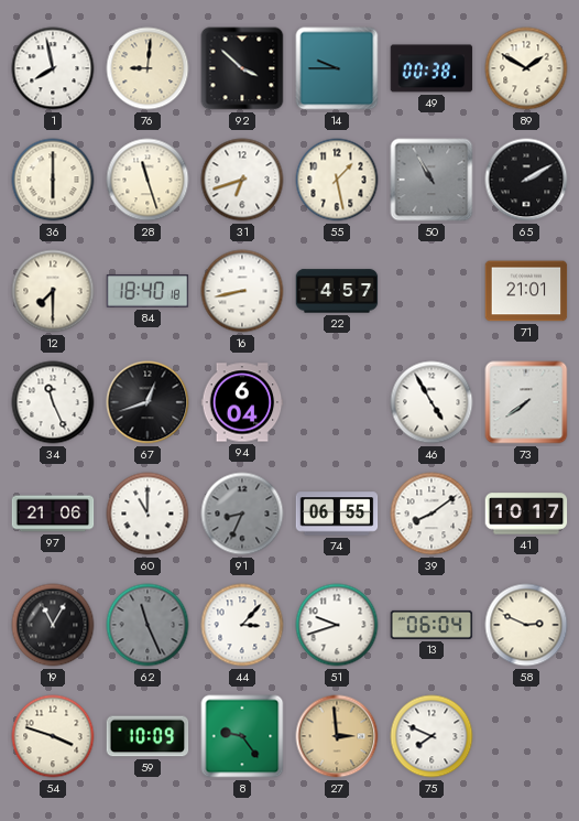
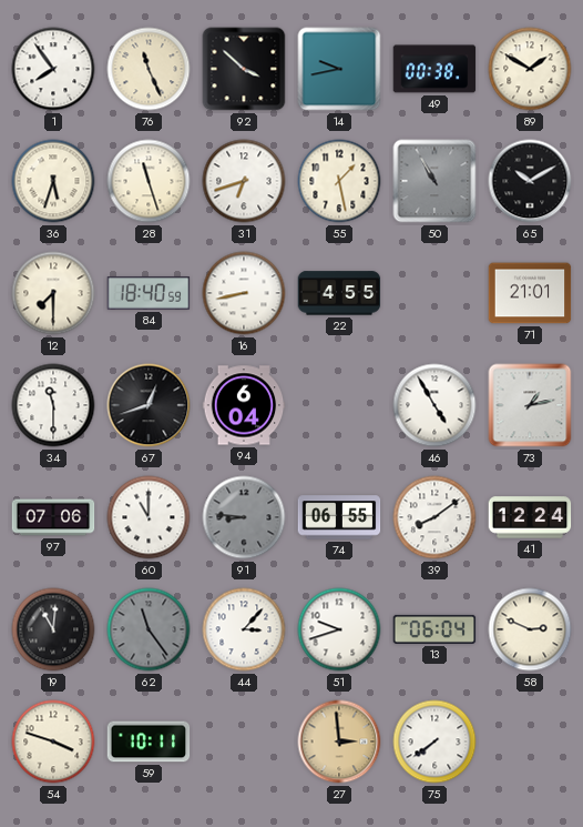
1: 7:58 -> 7:54
76: 9:01 -> 11:26
14: 9:45 -> 9:43
36: 6:00 -> 5:33
65: 2:10 -> 10:10
84: 18:40:18 -> 18:40:59
22: 4:57 -> 4:55
34: 11:26 -> 11:30
73: 7:39 -> 1:13
97: 21:06 -> 07:06
91: 8:34 -> 8:46
41: 10:17 -> 12:24
19: 11:05 -> 11:01
62: 11:26 -> 11:24
59: 10:09 -> 10:11
8: 9:24 -> none
75: 7:49 -> 7:39
